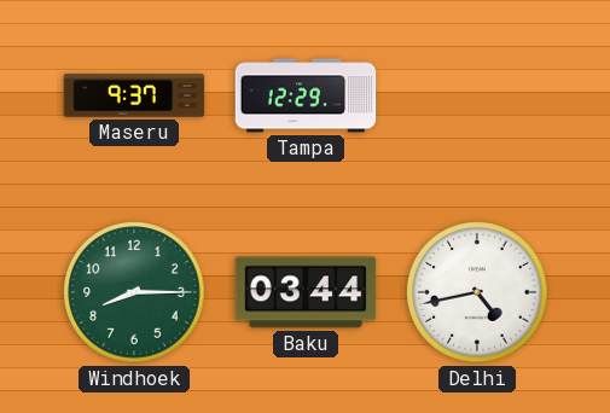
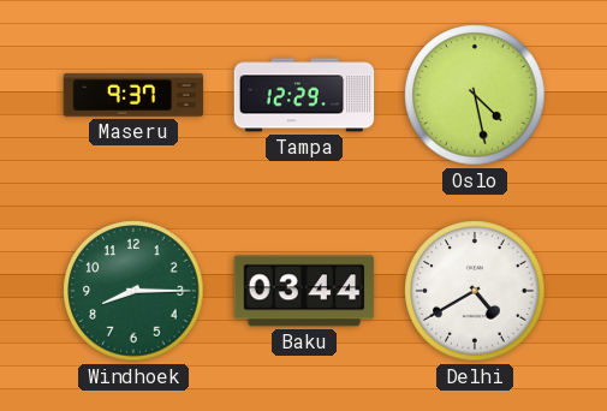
Oslo: none -> 4:28
Delhi: 4:43 -> 4:40
